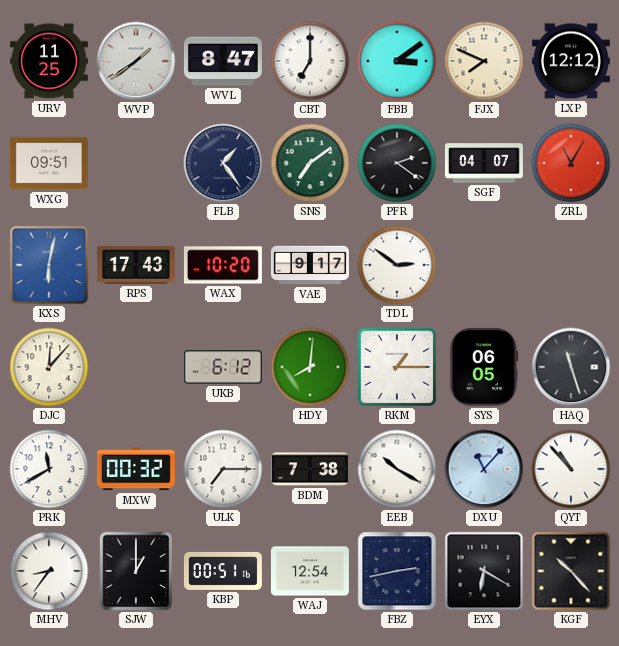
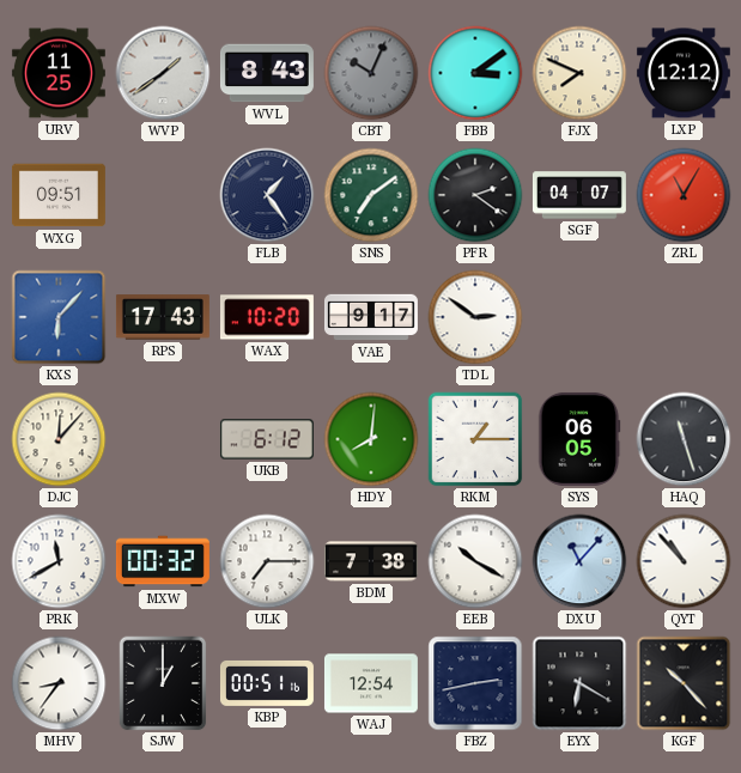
WVL: 8:47 -> 8:43
CBT: 7:00 -> 10:04
CBT dial: white -> grey
KXS: 6:02 -> 6:07
